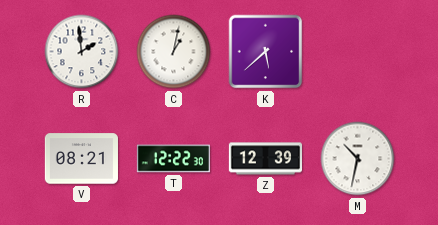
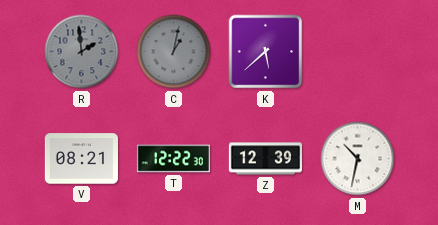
R dial: white -> grey
C dial: white -> grey
